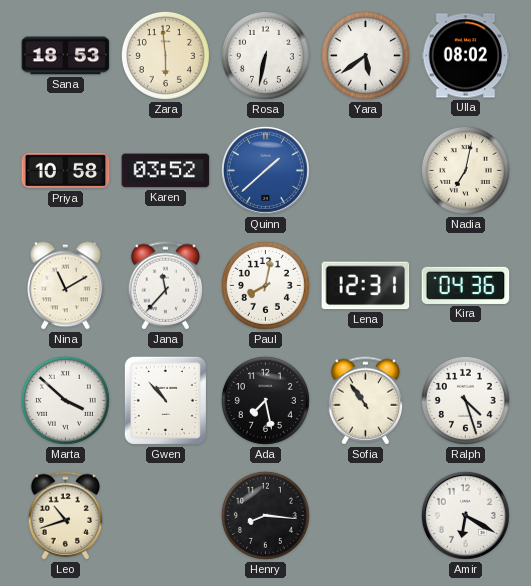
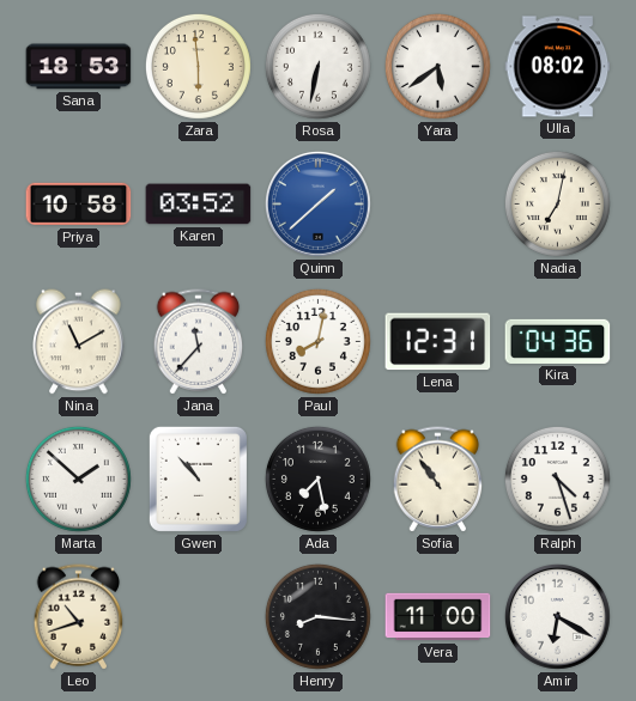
Marta: 3:52 -> 1:52
Vera: none -> 11:00
